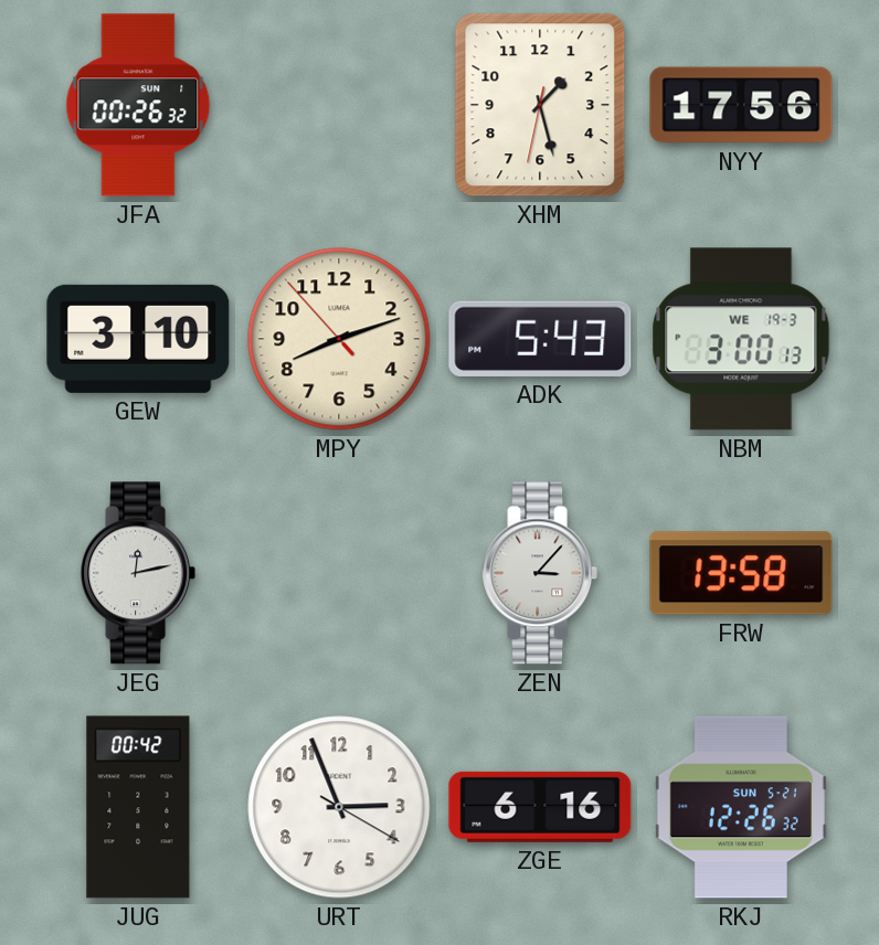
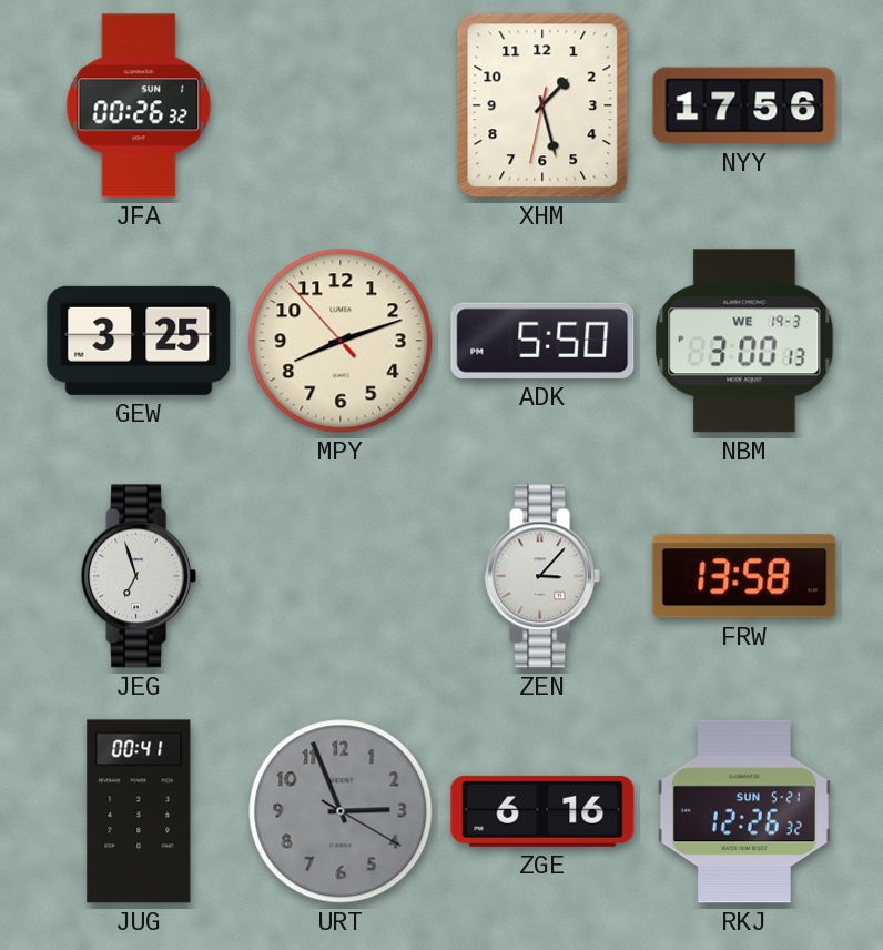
GEW: 3:10 -> 3:25
ADK: 5:43 -> 5:50
JEG: 12:13 -> 6:57
JUG: 00:42 -> 00:41
URT dial: white -> grey
